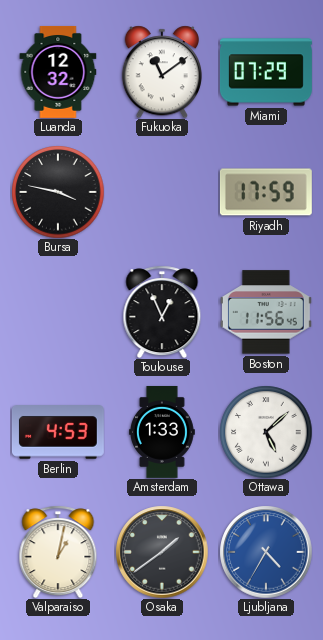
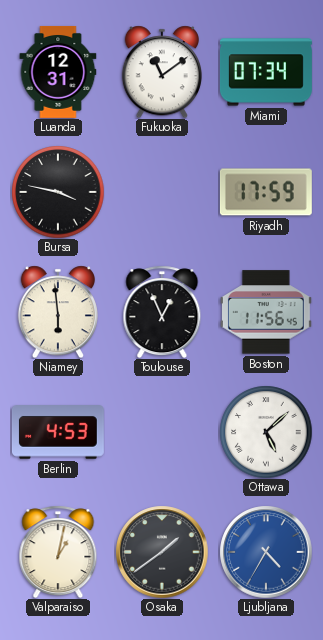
Luanda: 12:32 -> 12:31
Miami: 07:29 -> 07:34
Niamey: none -> 5:59
Amsterdam: 1:33 -> none
